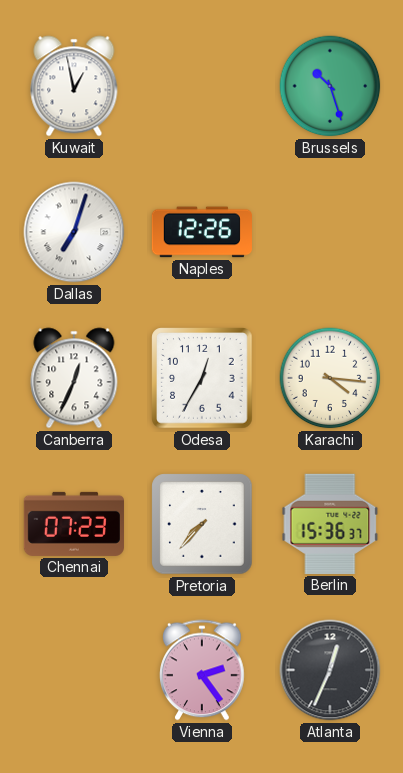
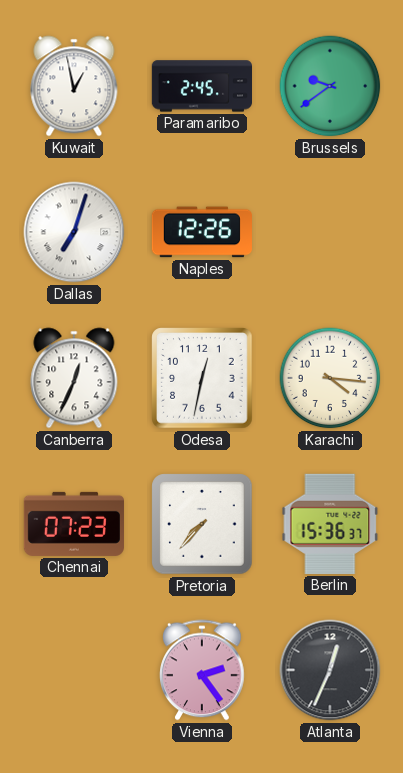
Paramaribo: none -> 2:45
Brussels: 10:27 -> 9:39
Odesa: 12:35 -> 12:32
